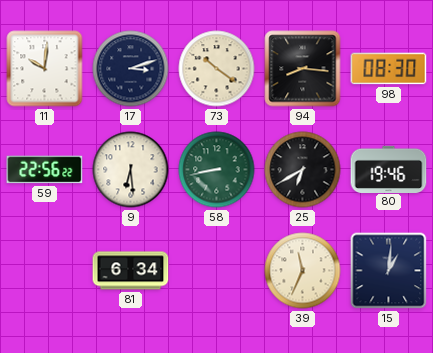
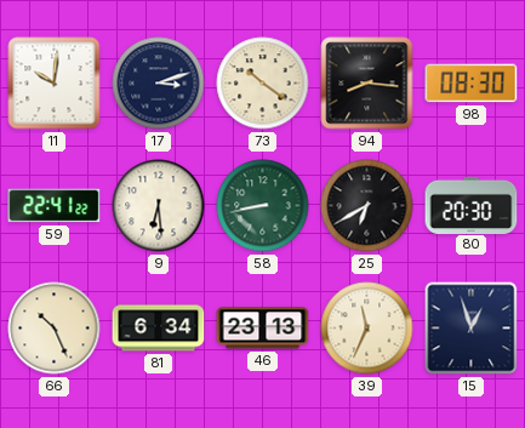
59: 22:56 -> 22:41
80: 19:46 -> 20:30
66: none -> 10:26
46: none -> 23:13
15: 1:01 -> 12:57
